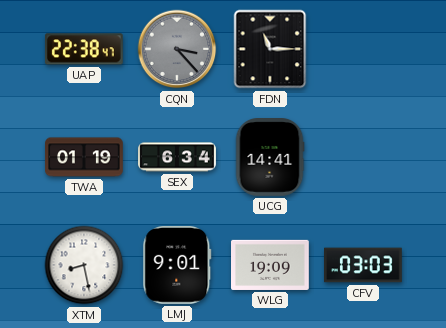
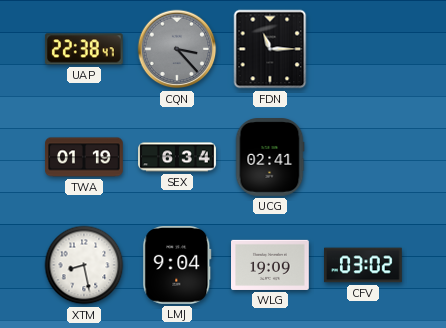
UCG: 14:41 -> 02:41
LMJ: 9:01 -> 9:04
CFV: 03:03 -> 03:02
